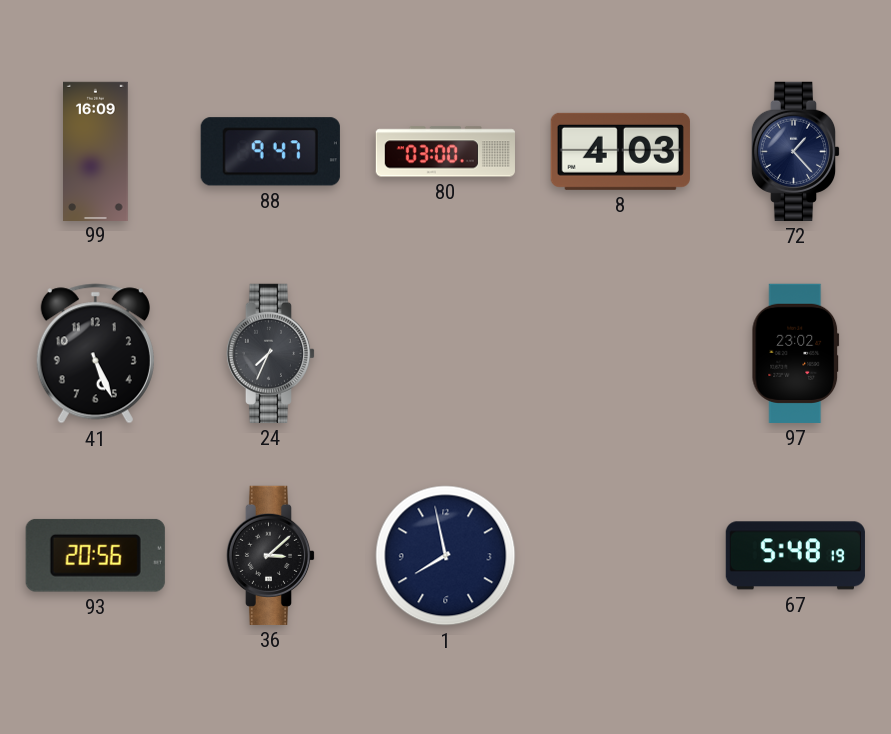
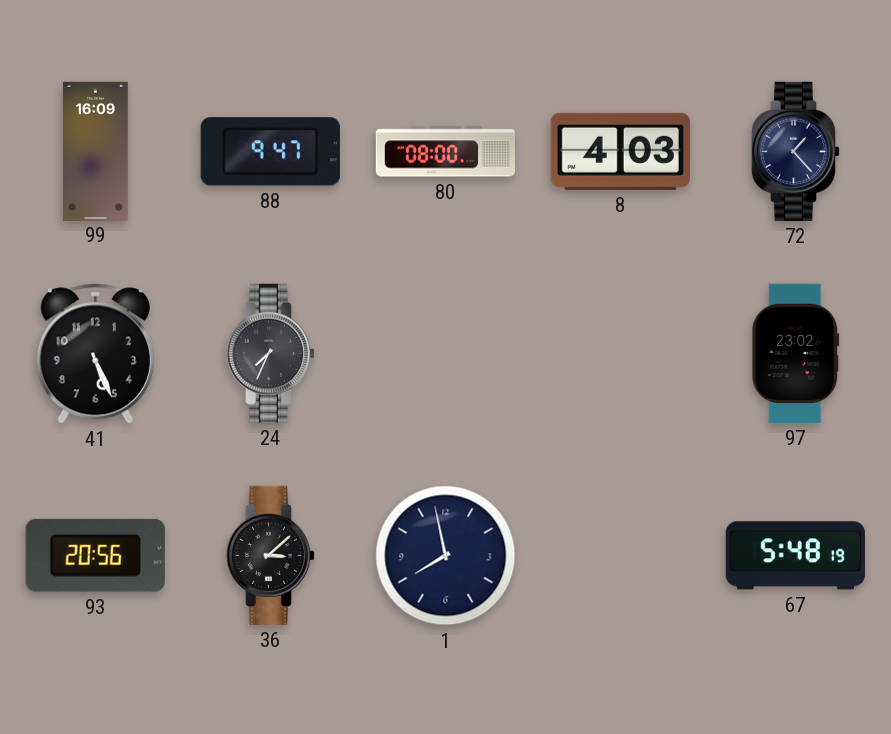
80: 03:00 -> 08:00
